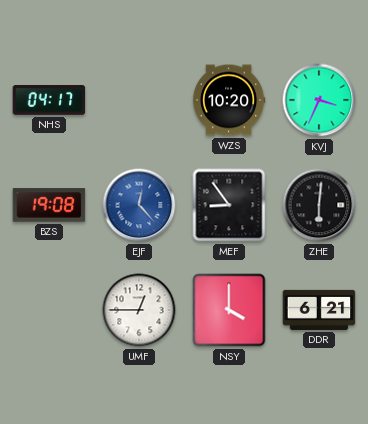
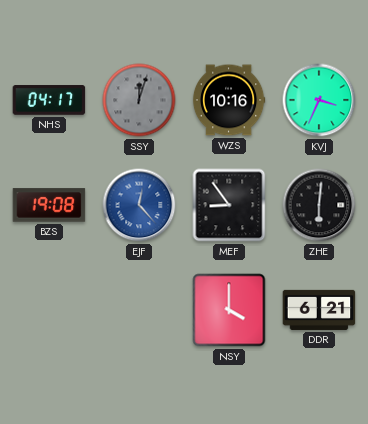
SSY: none -> 12:03
WZS: 10:20 -> 10:16
UMF: 12:45 -> none
